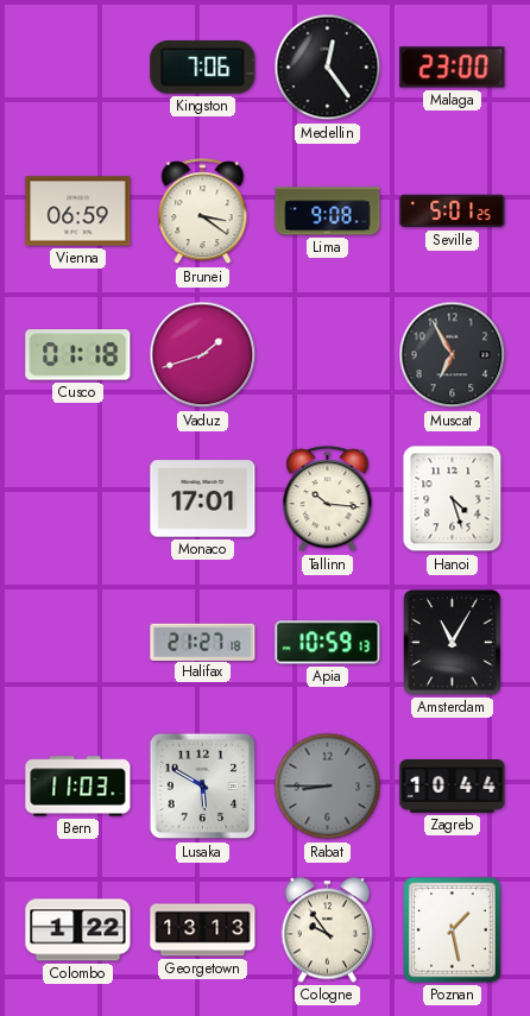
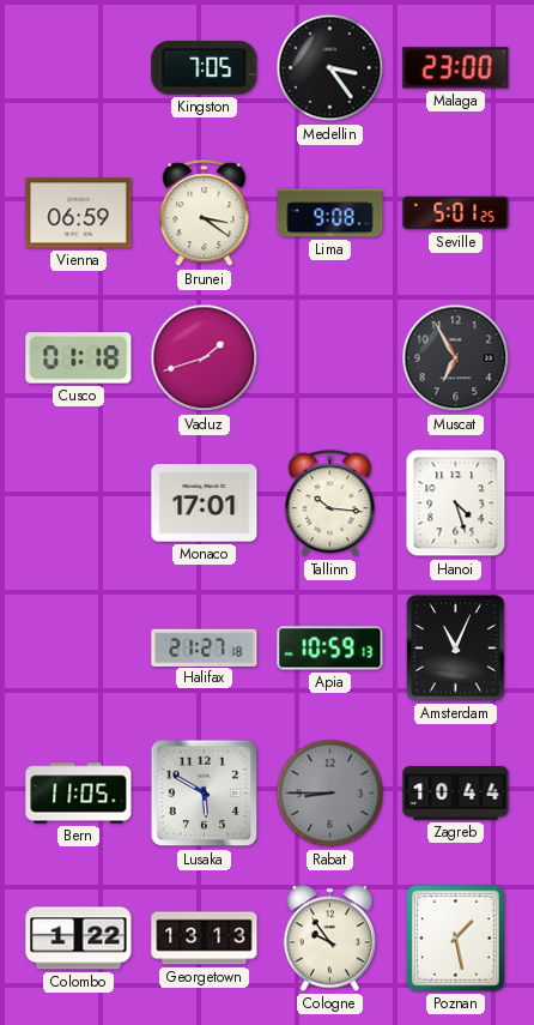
Kingston: 7:06 -> 7:05
Medellin: 12:24 -> 3:24
Amsterdam: 11:05 -> 11:04
Bern: 11:03 -> 11:05
